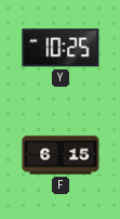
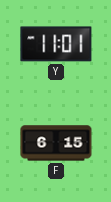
Y: 10:25 -> 11:01
